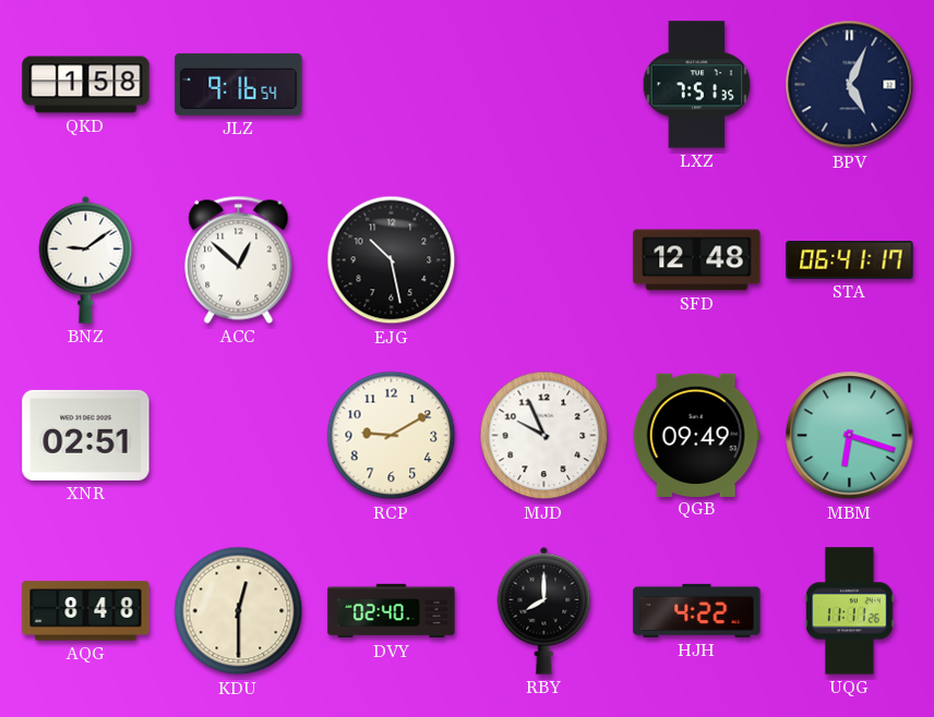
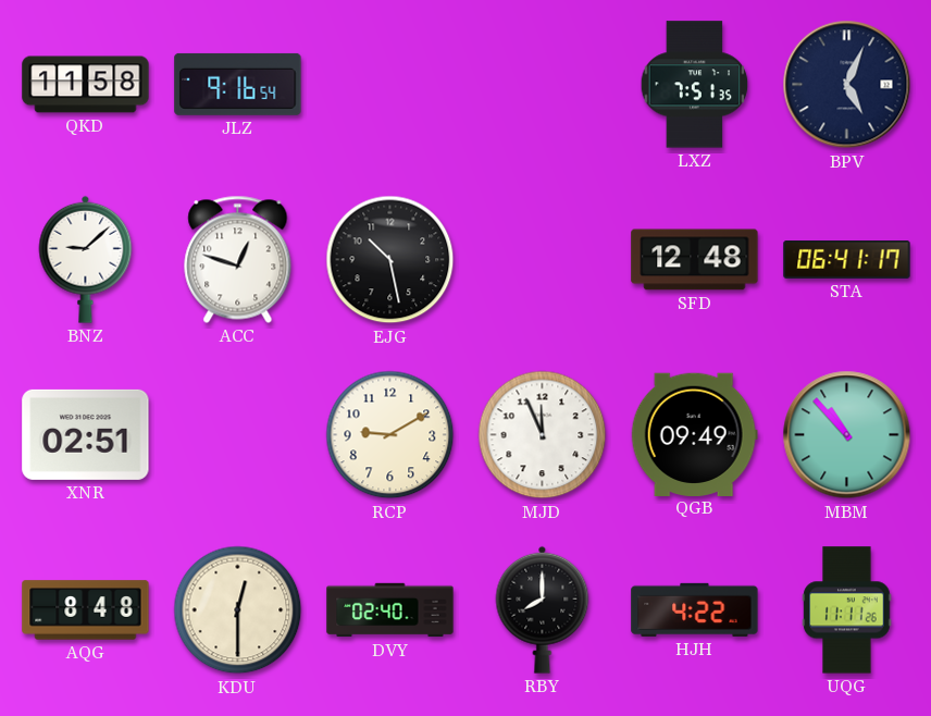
QKD: 1:58 -> 11:58
BNZ: 9:09 -> 9:08
ACC: 12:52 -> 12:48
MJD: 9:56 -> 11:56
MBM: 6:18 -> 10:53
